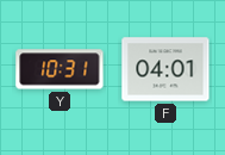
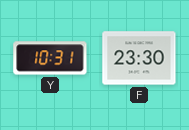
F: 04:01 -> 23:30
